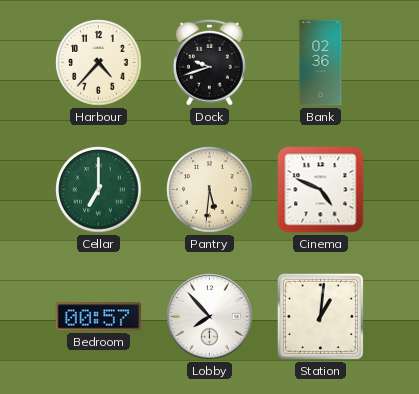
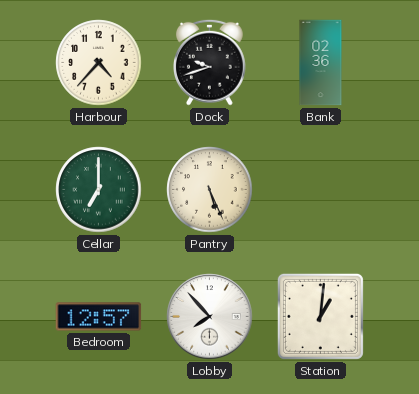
Pantry: 5:31 -> 5:26
Cinema: 4:49 -> none
Bedroom: 00:57 -> 12:57
